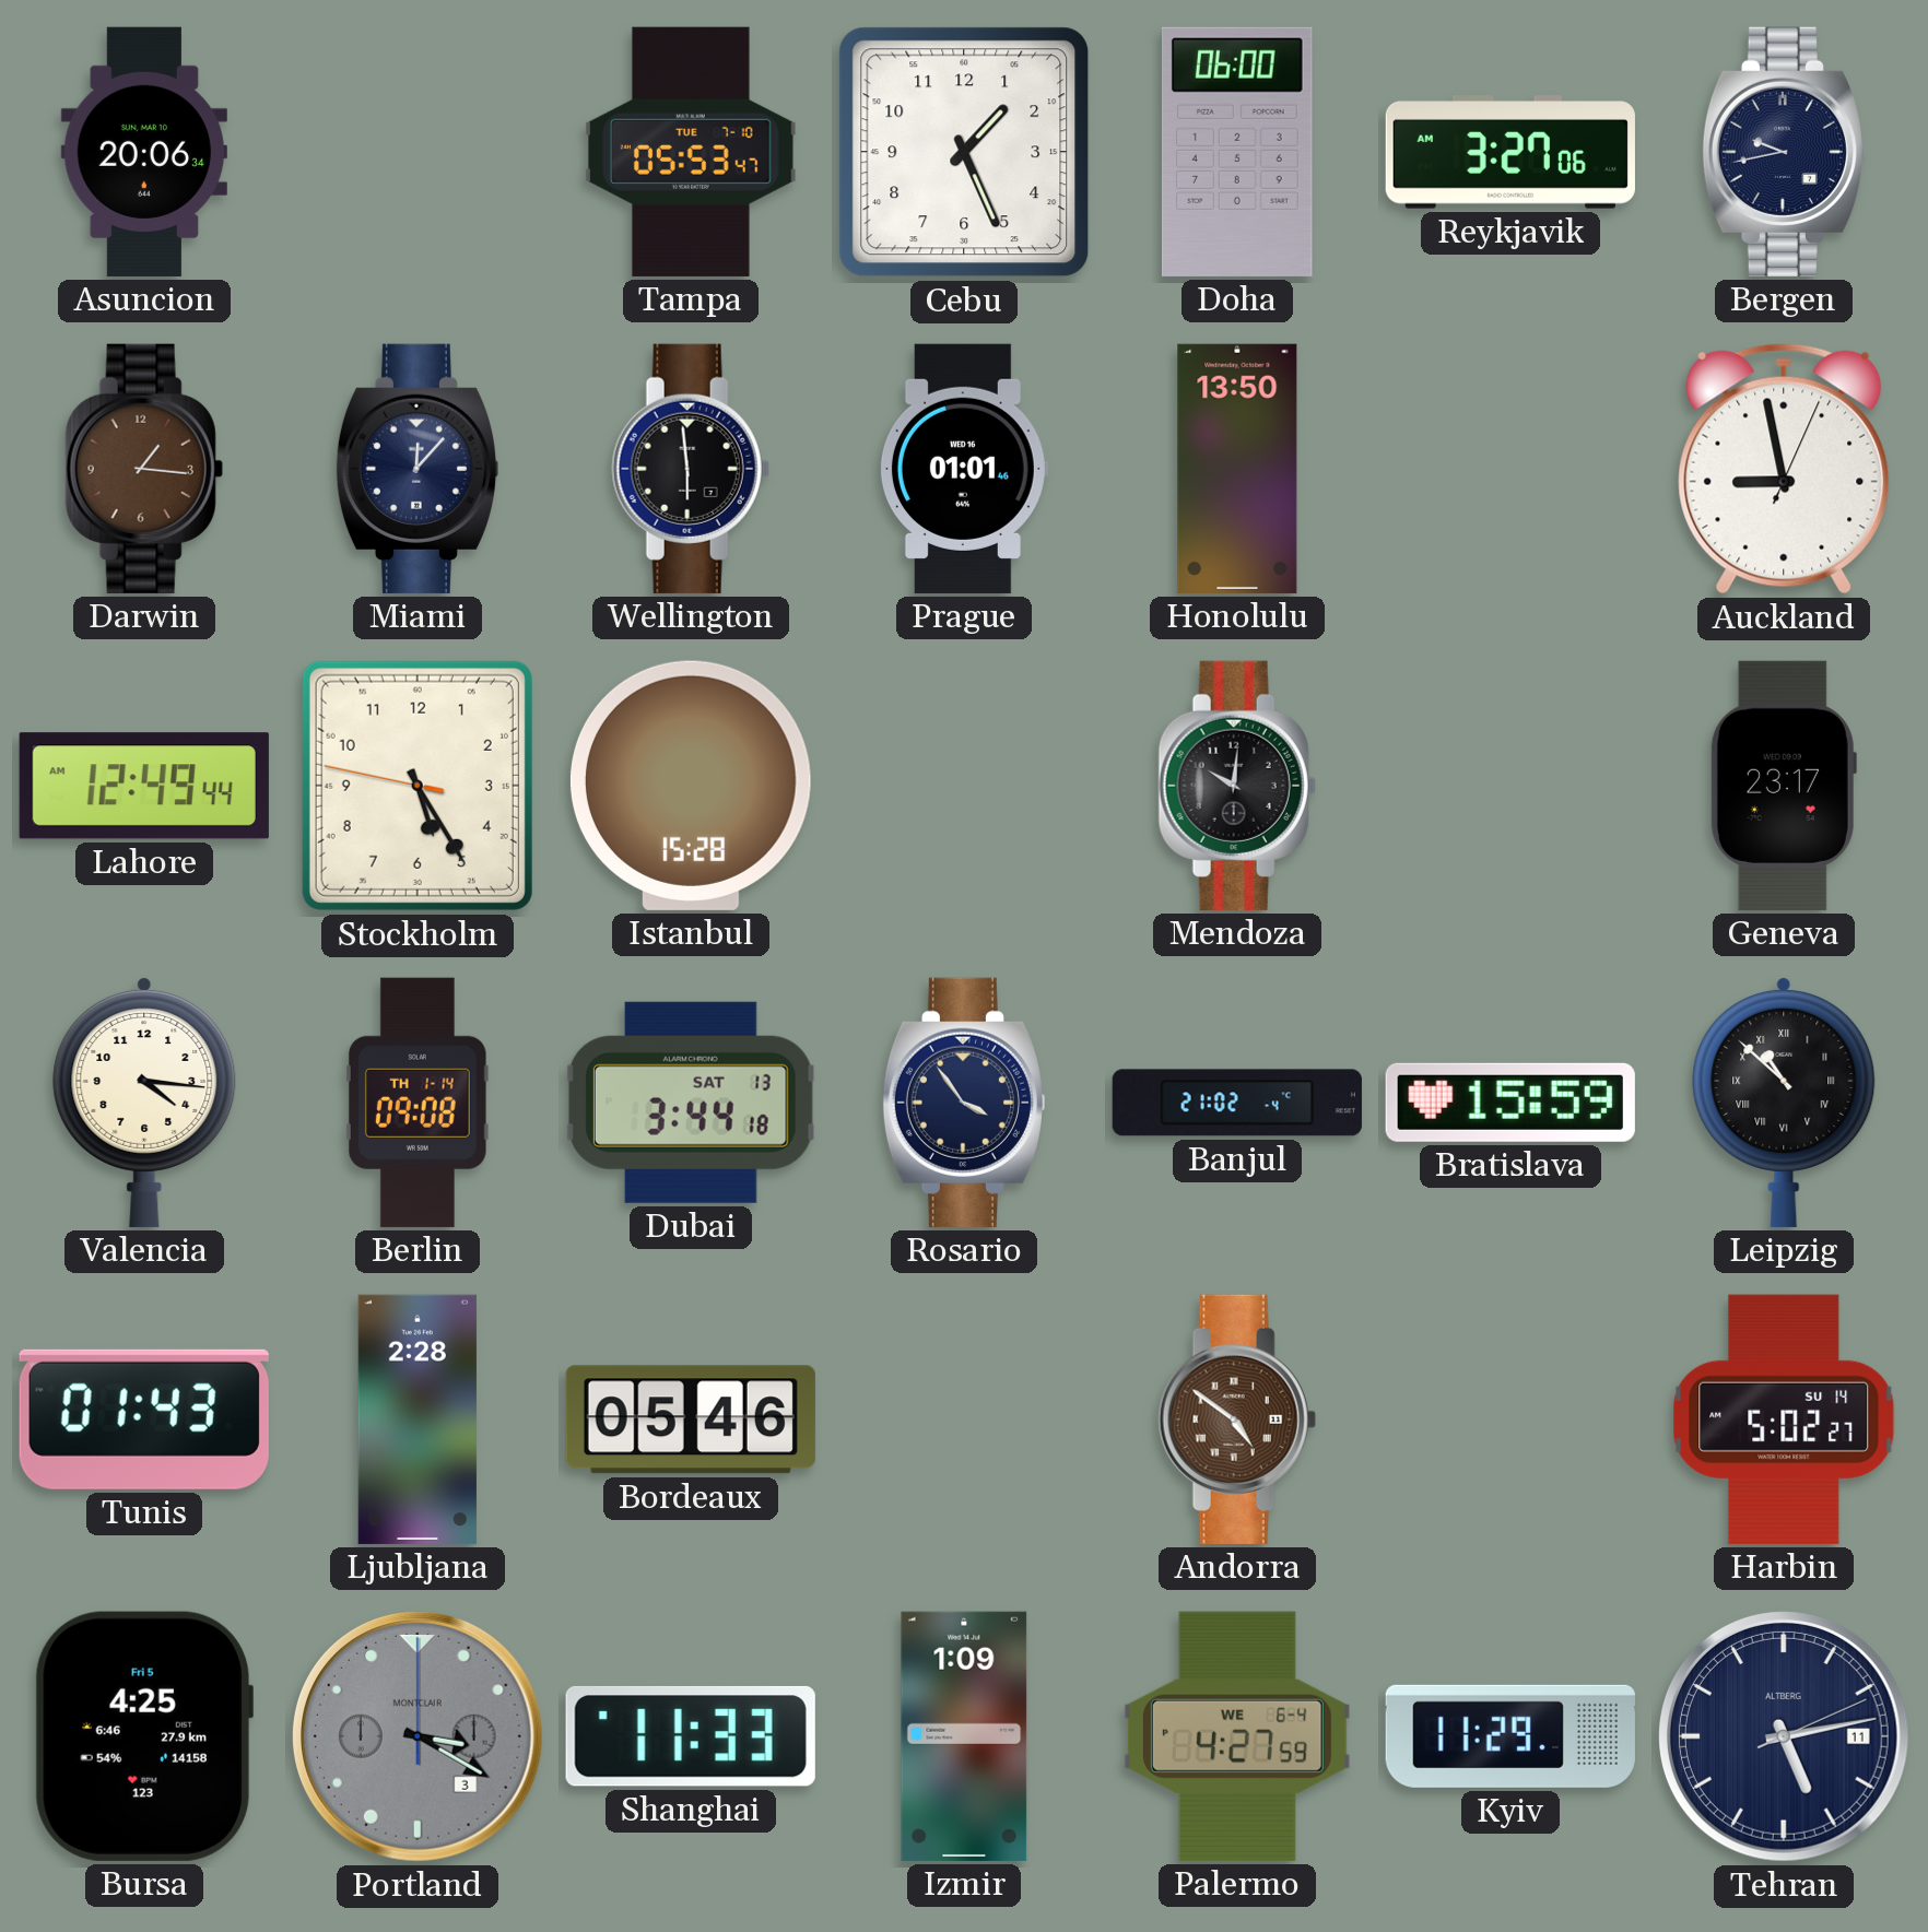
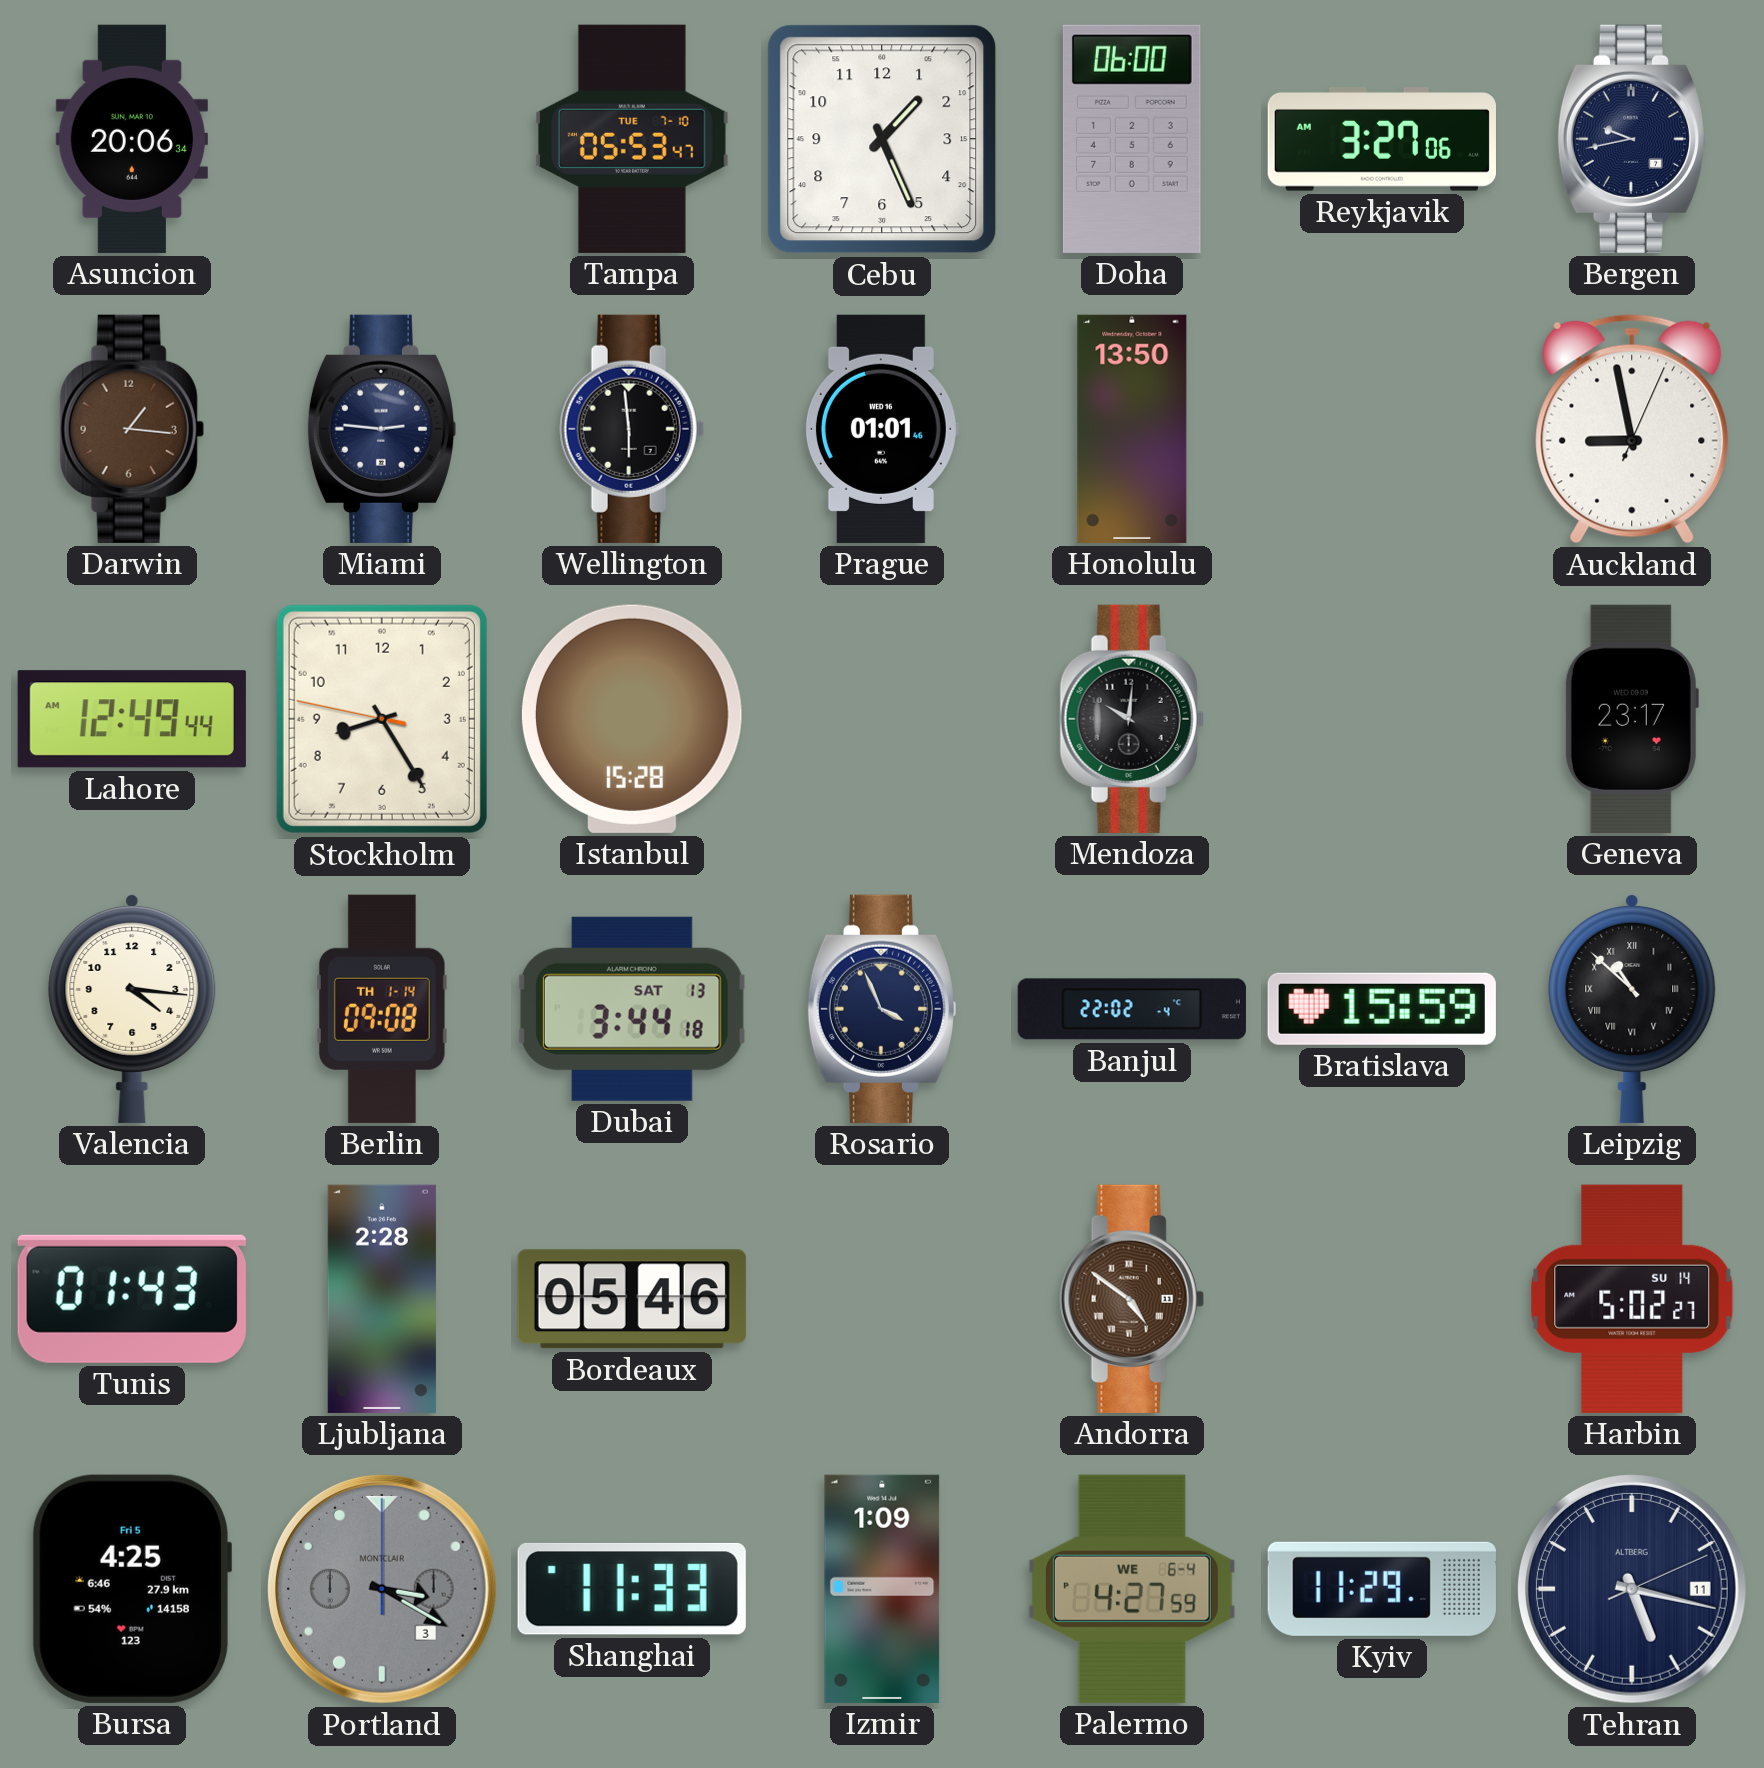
Miami: 12:07 -> 2:46
Stockholm: 5:24 -> 8:24
Rosario: 3:54 -> 3:56
Banjul: 21:02 -> 22:02
Tehran: 5:13 -> 5:17
